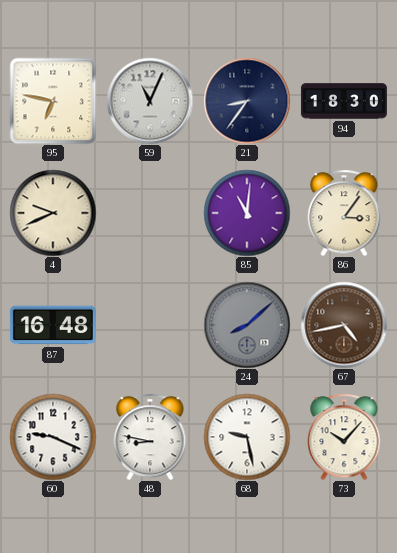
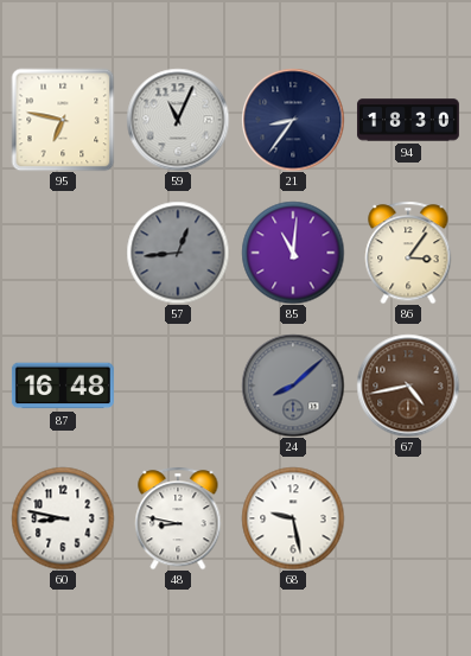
4: 9:41 -> none
57: none -> 12:44
60: 9:19 -> 8:47
73: 10:07 -> none
